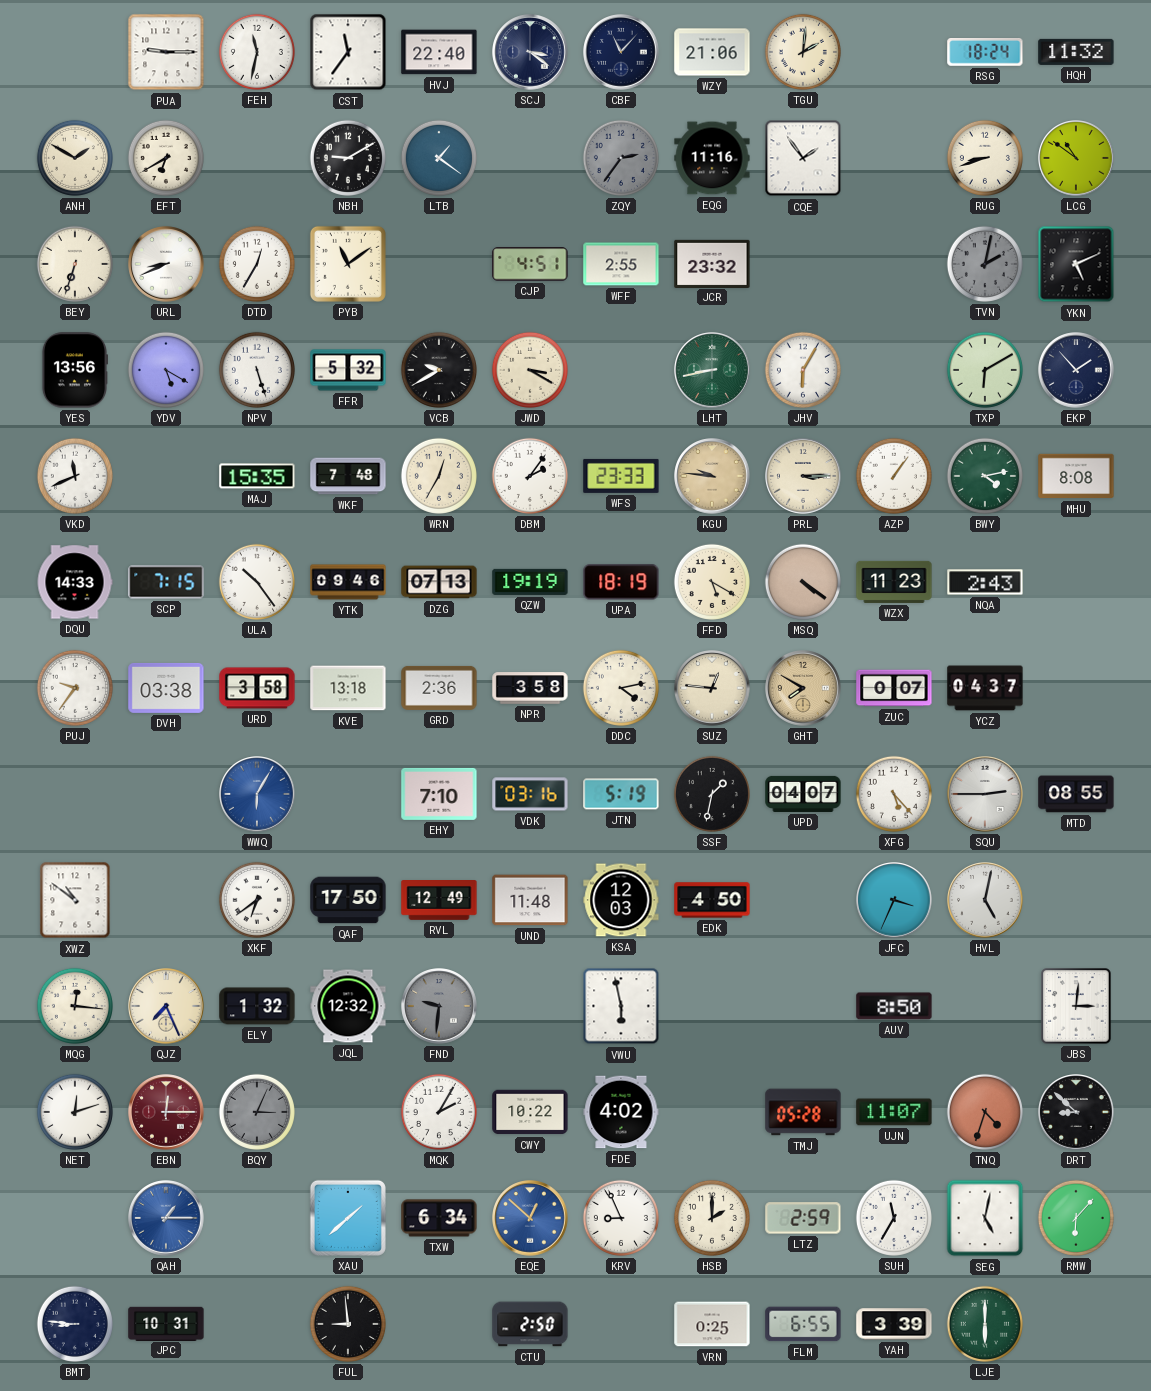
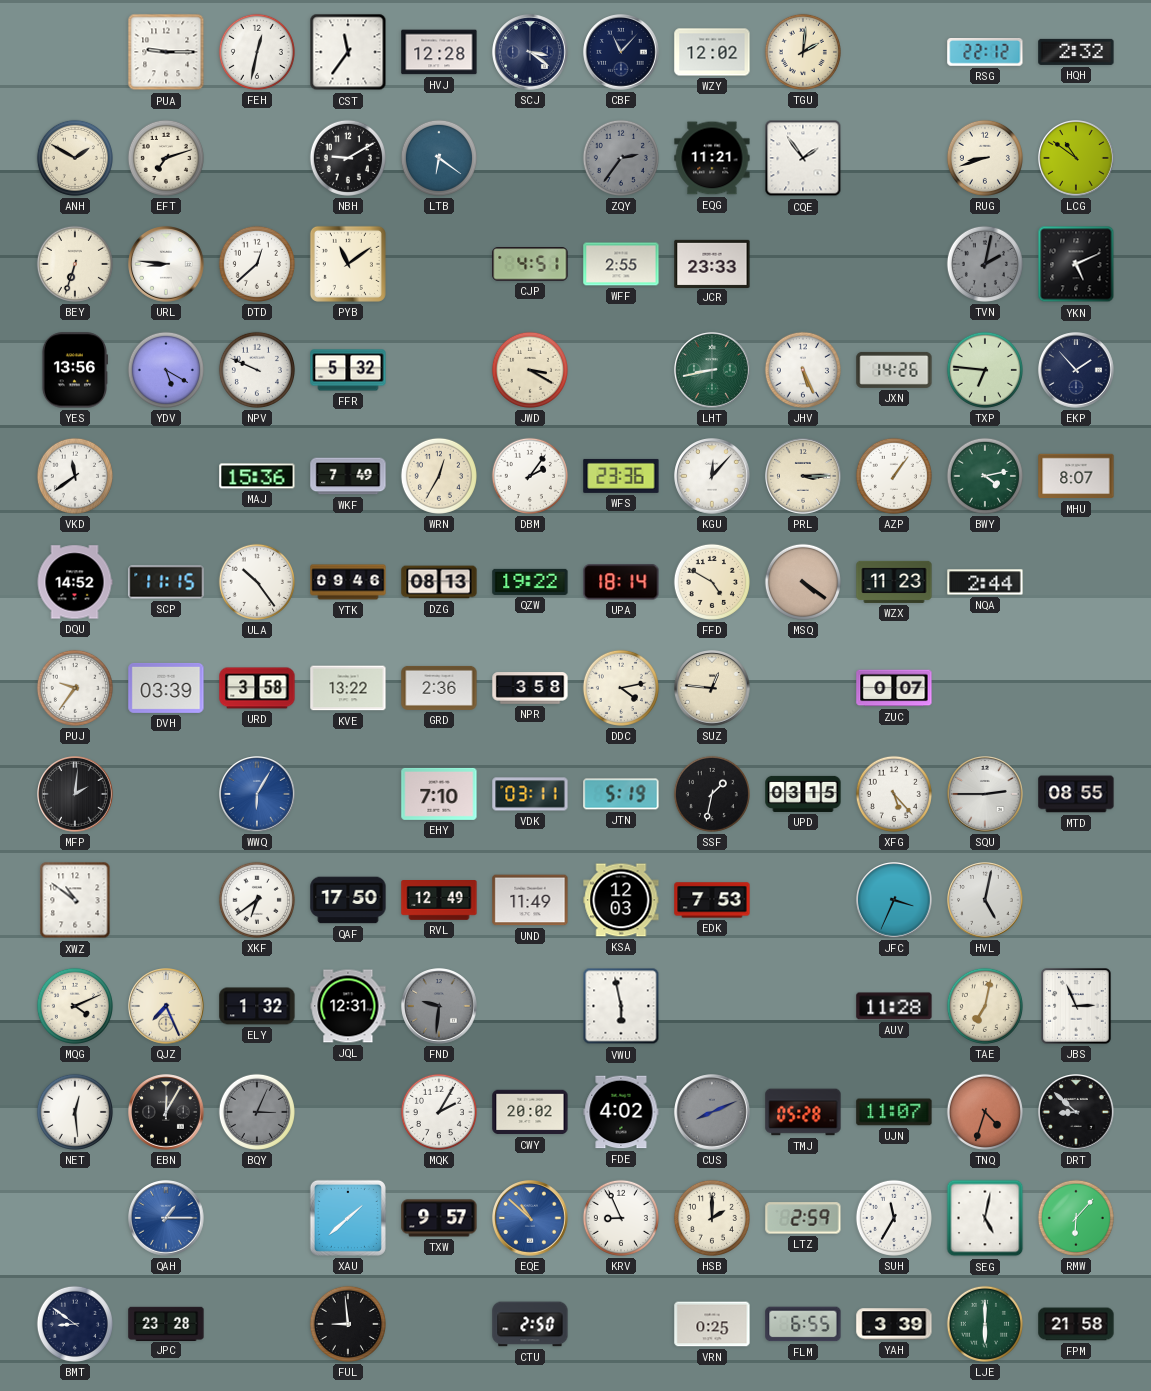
FEH: 11:32 -> 12:32
HVJ: 22:40 -> 12:28
WZY: 21:06 -> 12:02
RSG: 18:24 -> 22:12
HQH: 11:32 -> 2:32
EFT: 6:40 -> 7:12
LTB: 1:21 -> 6:21
EQG: 11:16 -> 11:21
URL: 8:41 -> 8:46
DTD: 12:35 -> 12:38
JCR: 23:32 -> 23:33
NPV: 5:27 -> 9:49
VCB: 9:40 -> none
JHV: 6:05 -> 5:26
JXN: none -> 14:26
TXP: 6:10 -> 6:46
VKD: 11:41 -> 11:39
MAJ: 15:35 -> 15:36
WKF: 7:48 -> 7:49
WFS: 23:33 -> 23:36
KGU: 9:46 -> 12:07
KGU dial: champagne -> white
MHU: 8:08 -> 8:07
DQU: 14:33 -> 14:52
SCP: 7:15 -> 11:15
DZG: 07:13 -> 08:13
QZW: 19:19 -> 19:22
UPA: 18:19 -> 18:14
FFD: 5:20 -> 4:50
NQA: 2:43 -> 2:44
DVH: 03:38 -> 03:39
KVE: 13:18 -> 13:22
GHT: 7:50 -> none
YCZ: 04:37 -> none
MFP: none -> 2:01
VDK: 03:16 -> 03:11
UPD: 04:07 -> 03:15
UND: 11:48 -> 11:49
EDK: 4:50 -> 7:53
MQG: 12:16 -> 4:11
JQL: 12:32 -> 12:31
AUV: 8:50 -> 11:28
TAE: none -> 7:02
JBS: 3:01 -> 2:56
NET: 12:12 -> 12:29
EBN: 12:15 -> 12:05
EBN dial: burgundy -> black
CWY: 10:22 -> 20:02
CUS: none -> 8:11
TXW: 6:34 -> 9:57
EQE: 12:52 -> 10:52
BMT: 8:46 -> 8:51
JPC: 10:31 -> 23:28
FPM: none -> 21:58
